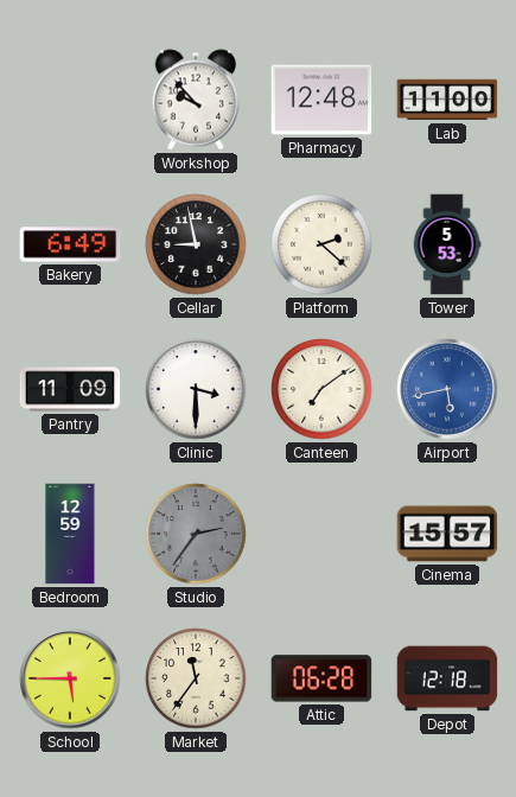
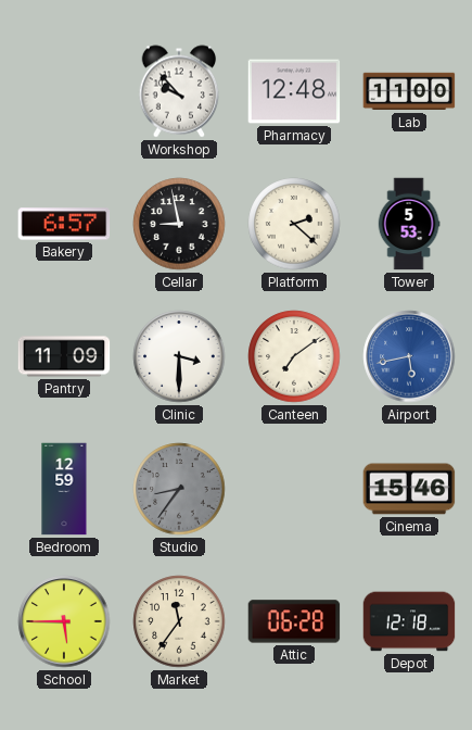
Bakery: 6:49 -> 6:57
Studio: 2:36 -> 8:36
Cinema: 15:57 -> 15:46
